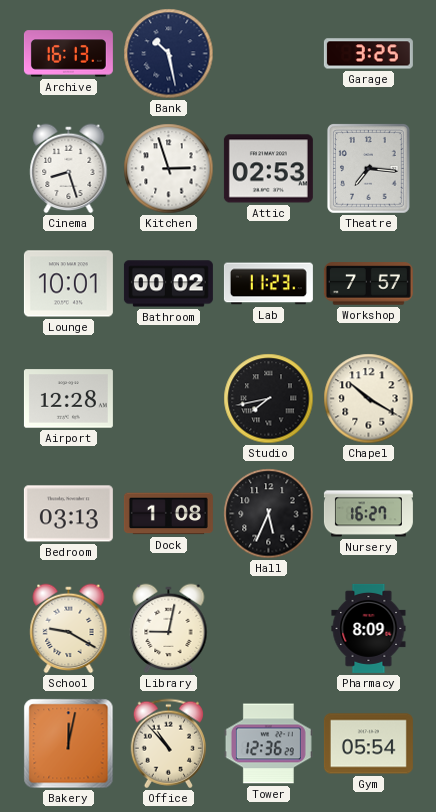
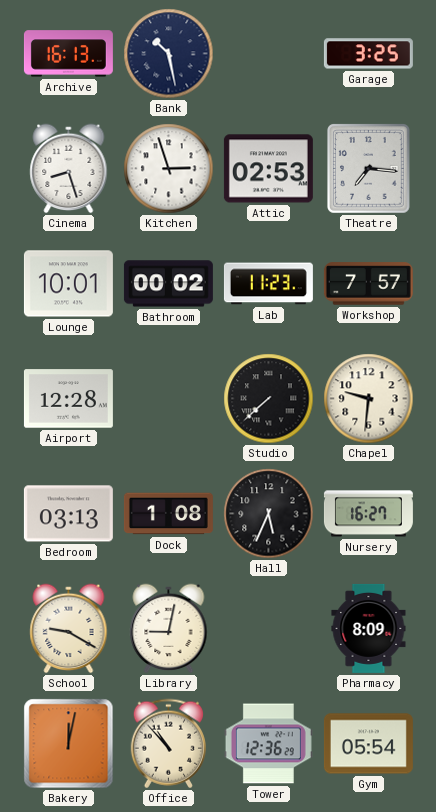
Studio: 7:43 -> 7:38
Chapel: 10:20 -> 9:31
